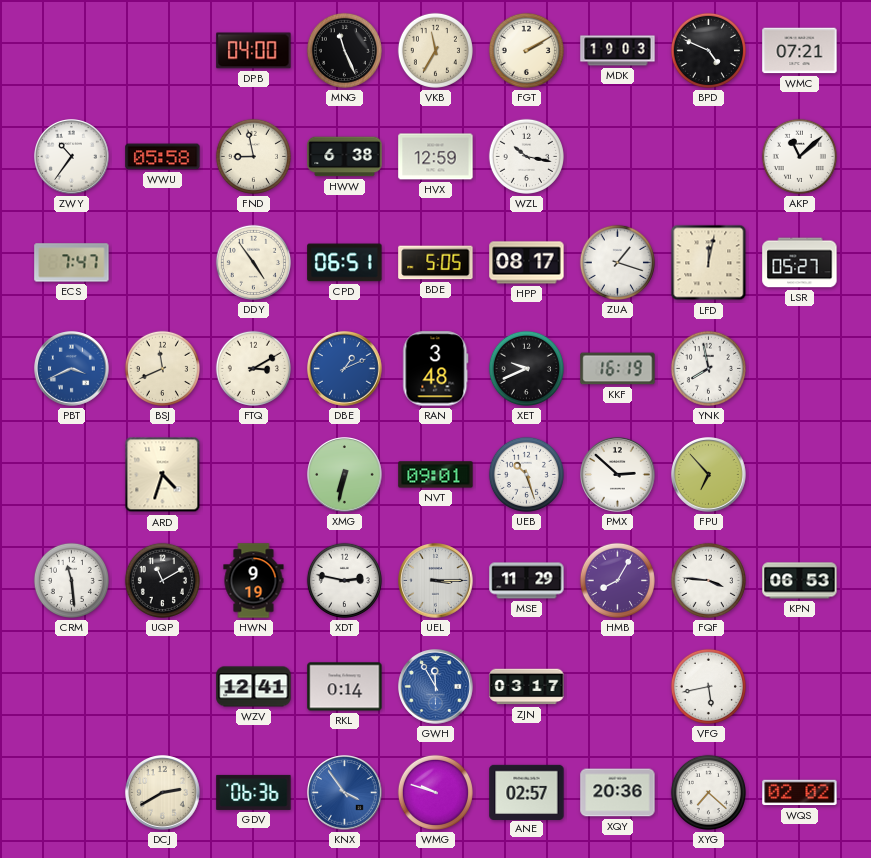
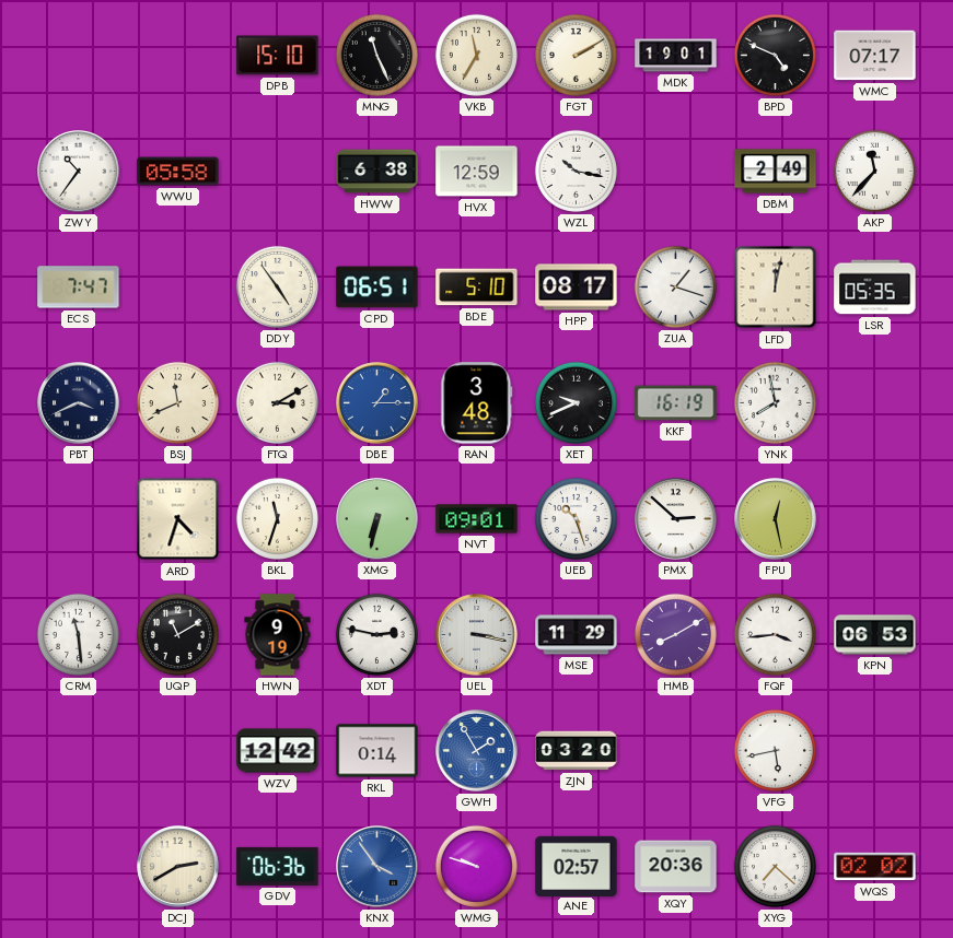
DPB: 04:00 -> 15:10
MDK: 19:03 -> 19:01
WMC: 07:21 -> 07:17
FND: 8:58 -> none
DBM: none -> 2:49
AKP: 11:08 -> 11:37
BDE: 5:05 -> 5:10
LSR: 05:27 -> 05:35
PBT dial: blue -> navy
DBE: 1:11 -> 1:15
BKL: none -> 11:33
FPU: 6:53 -> 12:28
UEL: 3:15 -> 3:17
HMB: 8:05 -> 8:10
FQF: 3:46 -> 3:44
WZV: 12:41 -> 12:42
GWH: 11:55 -> 1:55
ZJN: 03:17 -> 03:20
